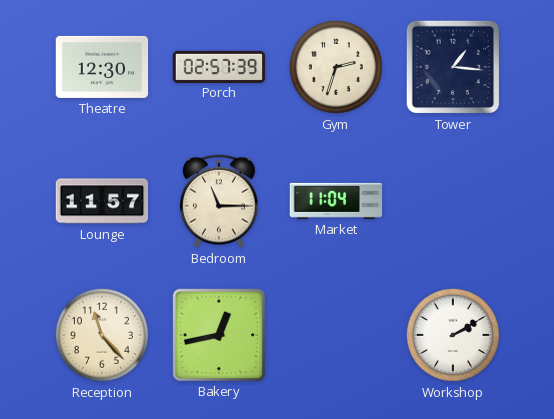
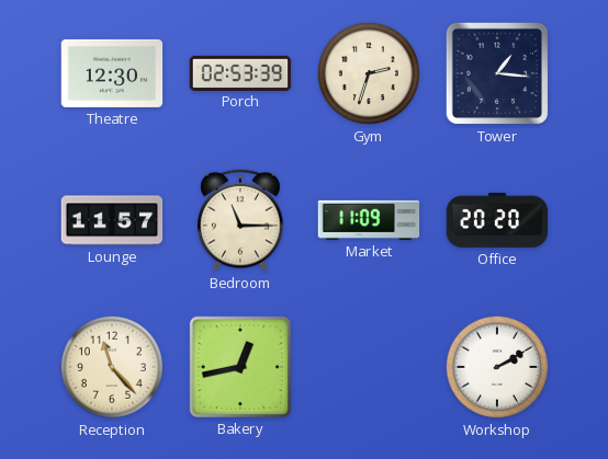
Porch: 02:57 -> 02:53
Market: 11:04 -> 11:09
Office: none -> 20:20
